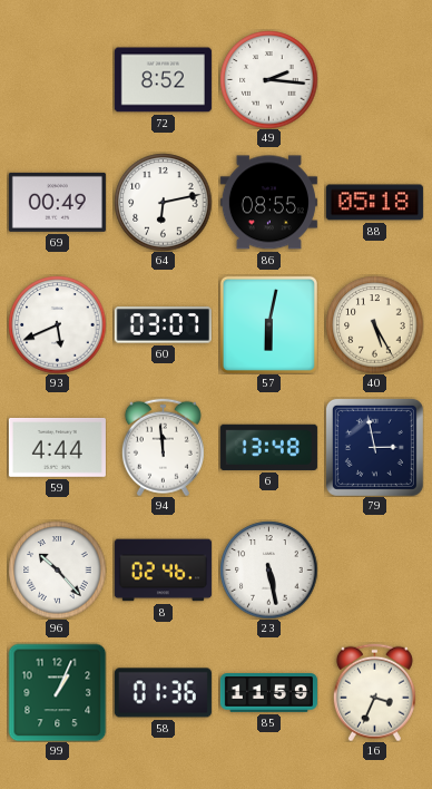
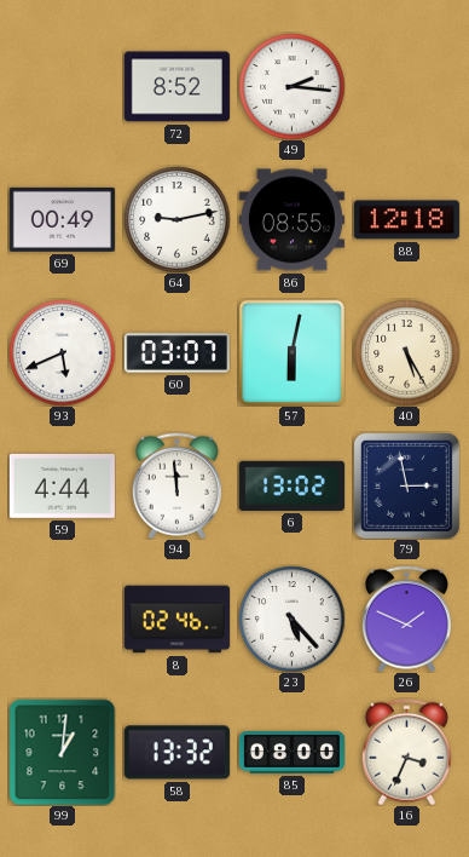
64: 6:13 -> 9:13
88: 05:18 -> 12:18
6: 13:48 -> 13:02
96: 10:23 -> none
23: 5:28 -> 5:23
26: none -> 1:49
99: 1:04 -> 1:01
58: 01:36 -> 13:32
85: 11:59 -> 08:00
